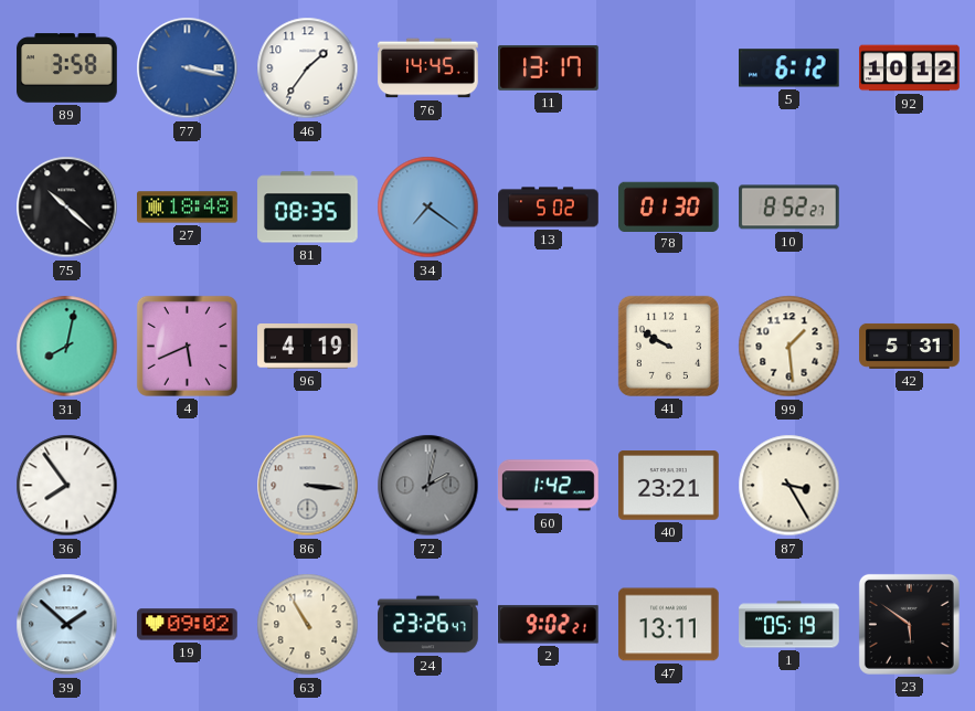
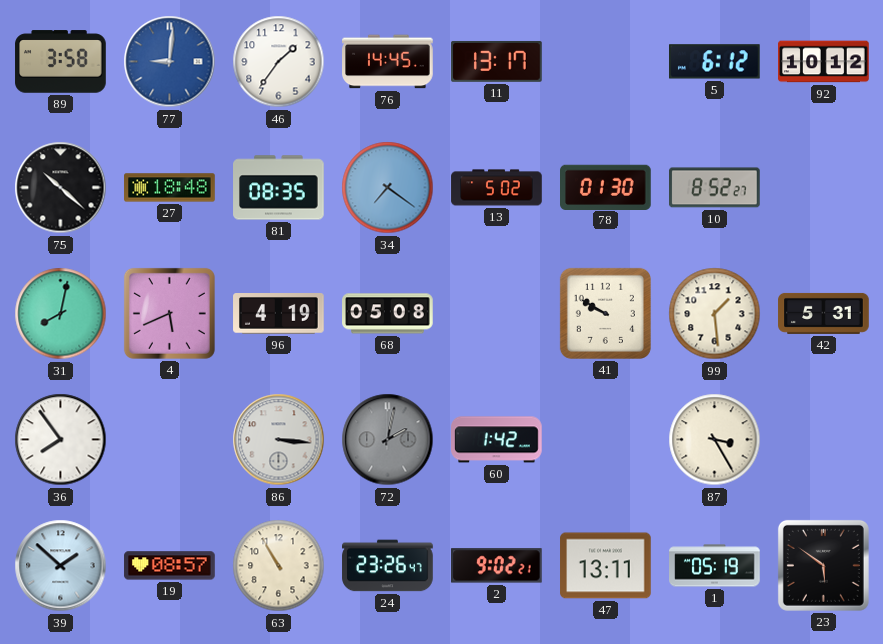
77: 3:17 -> 9:01
68: none -> 05:08
40: 23:21 -> none
19: 09:02 -> 08:57
